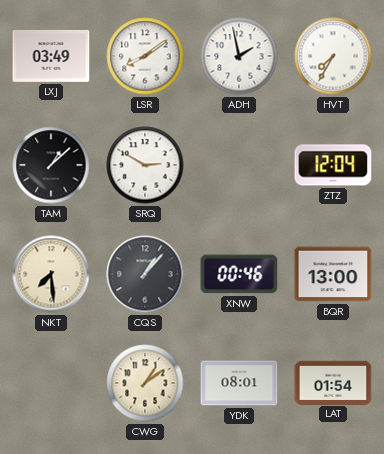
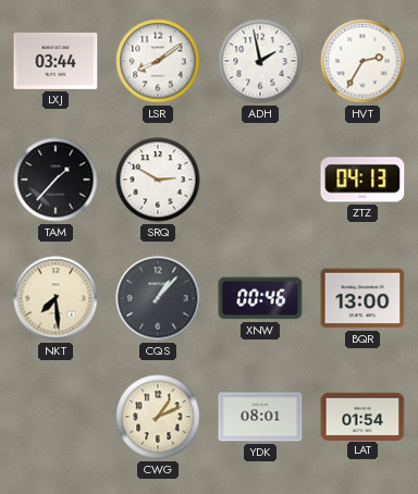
LXJ: 03:49 -> 03:44
HVT: 7:35 -> 2:35
TAM: 1:08 -> 1:37
ZTZ: 12:04 -> 04:13
CWG: 1:09 -> 1:11
